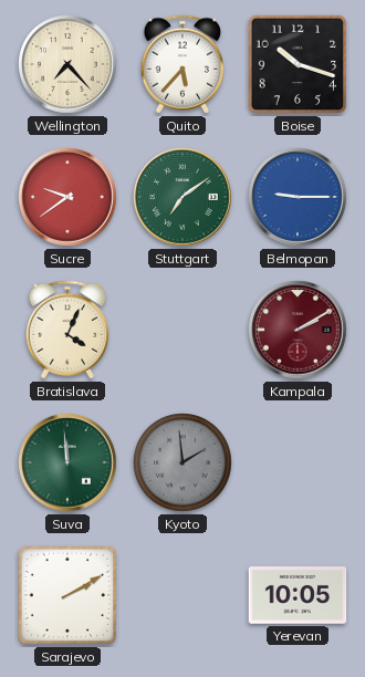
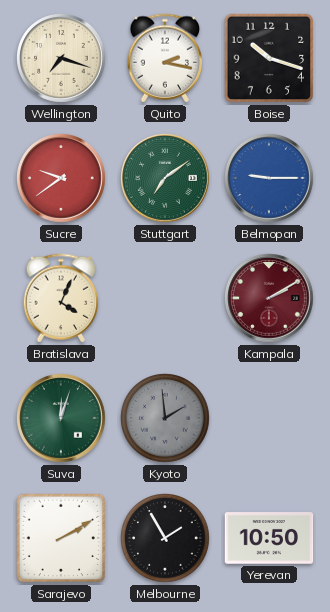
Wellington: 7:23 -> 7:18
Quito: 5:37 -> 2:17
Suva: 11:59 -> 12:03
Melbourne: none -> 1:55
Yerevan: 10:05 -> 10:50
